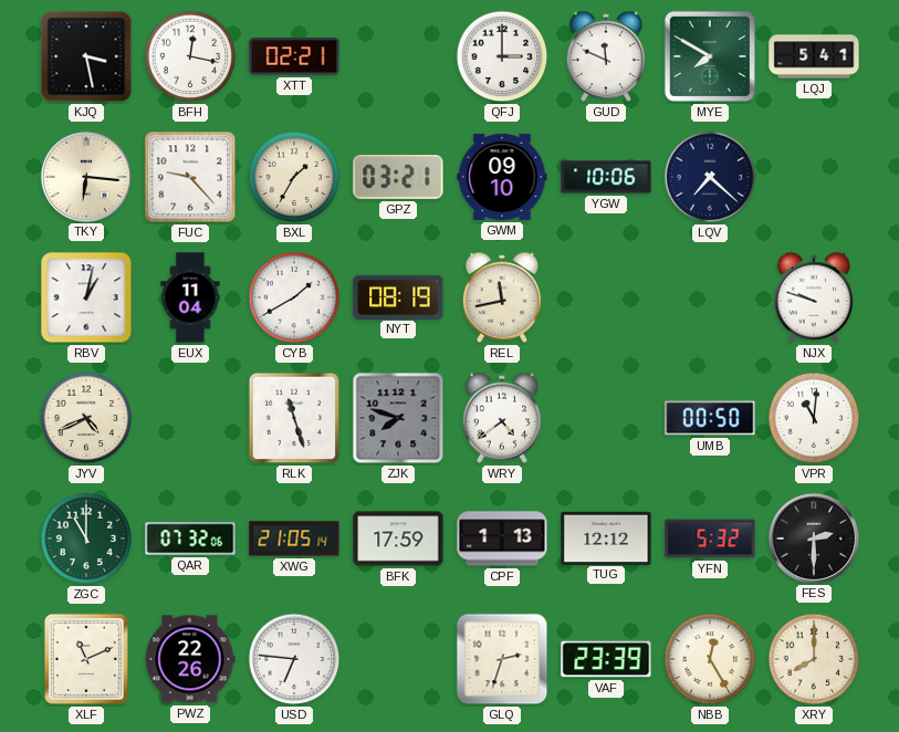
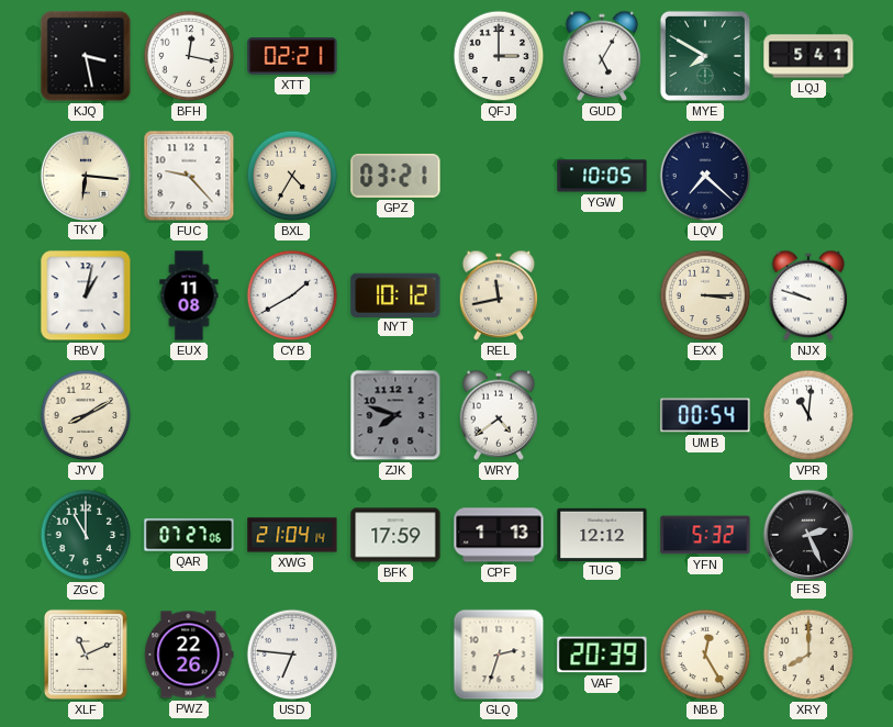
GUD: 11:49 -> 5:05
BXL: 1:35 -> 4:35
GWM: 09:10 -> none
YGW: 10:06 -> 10:05
EUX: 11:04 -> 11:08
NYT: 08:19 -> 10:12
EXX: none -> 3:15
JYV: 4:41 -> 8:10
RLK: 11:27 -> none
UMB: 00:50 -> 00:54
QAR: 07:32 -> 07:27
XWG: 21:05 -> 21:04
FES: 2:30 -> 2:26
VAF: 23:39 -> 20:39
